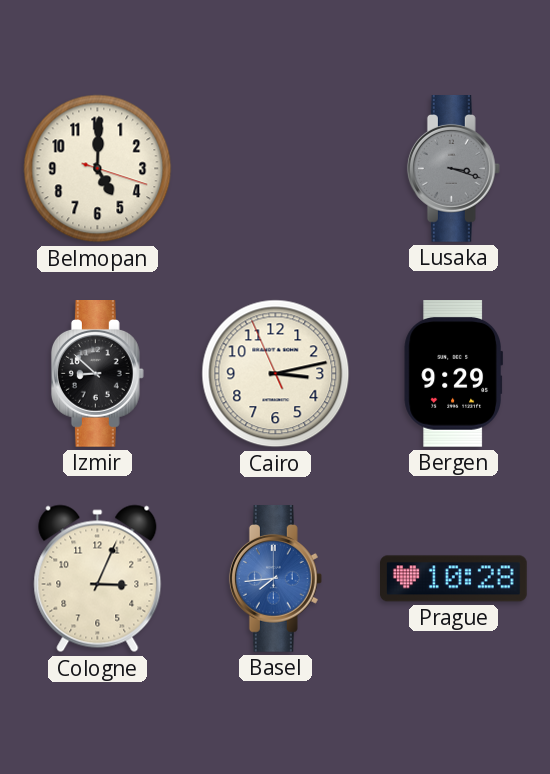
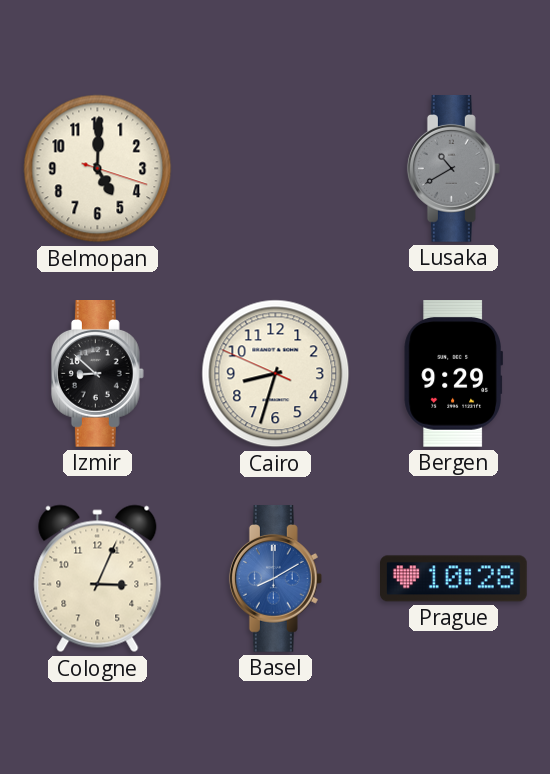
Lusaka: 3:18 -> 10:40
Cairo: 3:12 -> 8:32
Basel: 7:44 -> 8:10
